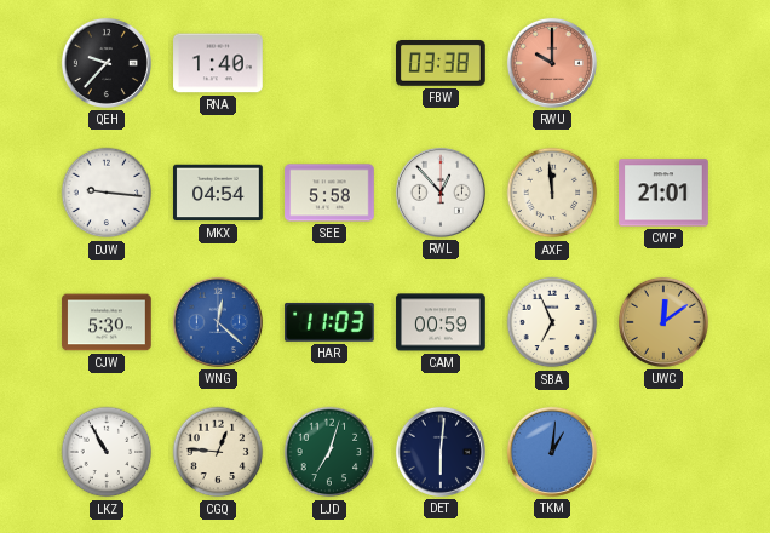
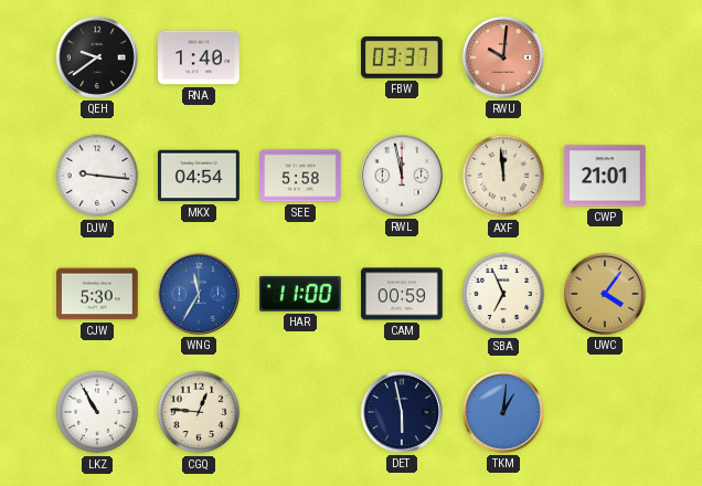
QEH: 9:37 -> 9:39
FBW: 03:38 -> 03:37
RWU: 10:00 -> 10:01
RWL: 12:53 -> 11:58
WNG: 12:22 -> 11:35
HAR: 11:03 -> 11:00
UWC: 12:09 -> 4:06
LJD: 7:03 -> none
DET: 6:01 -> 5:58
